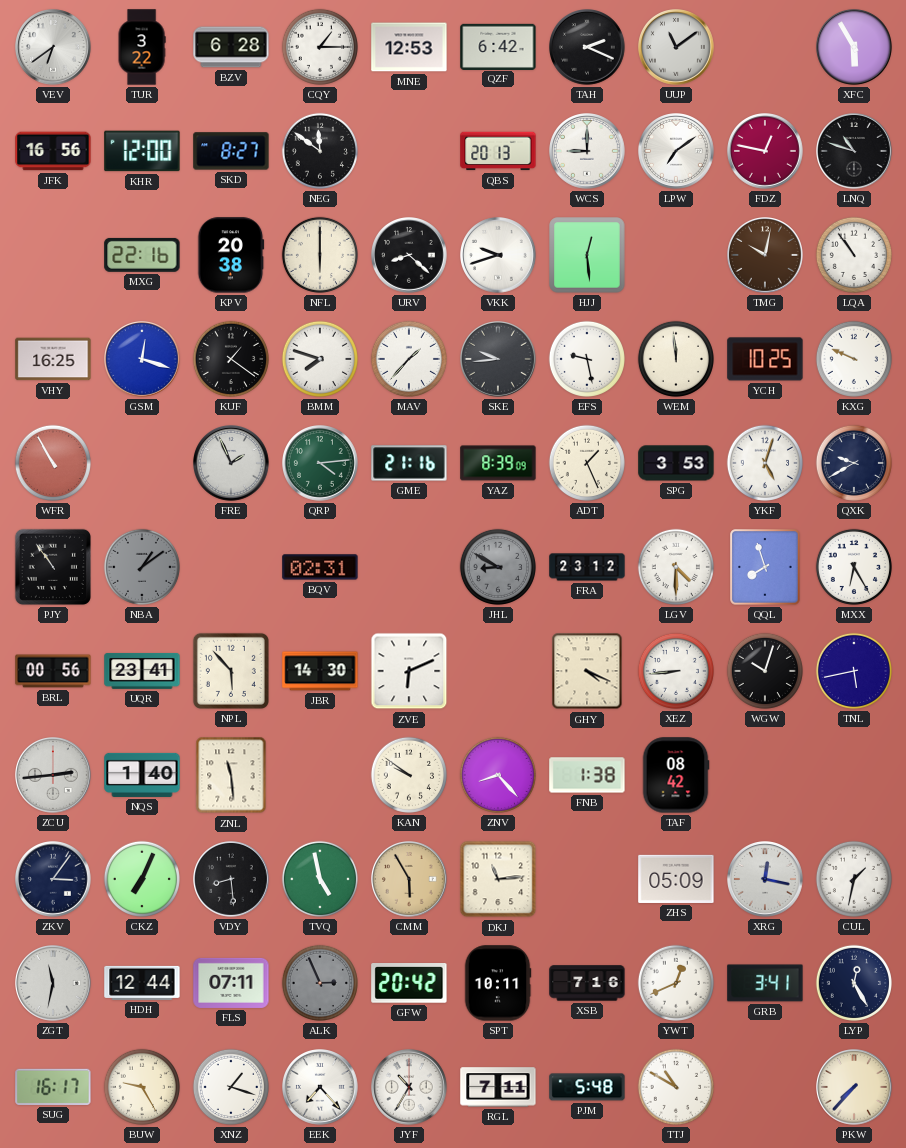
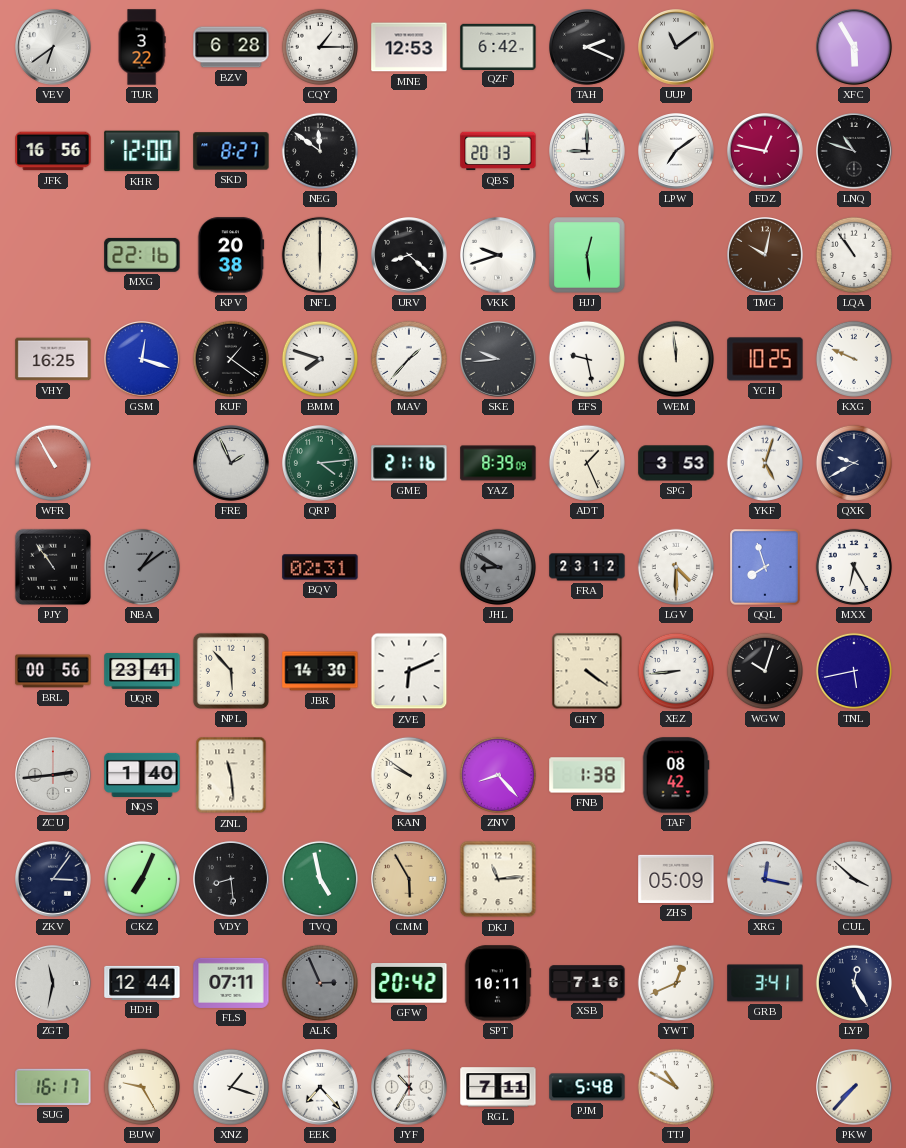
GHY: 4:19 -> 4:21
CUL: 1:32 -> 3:52
